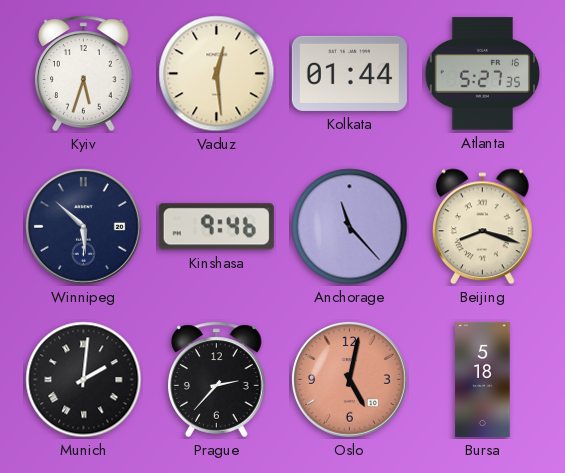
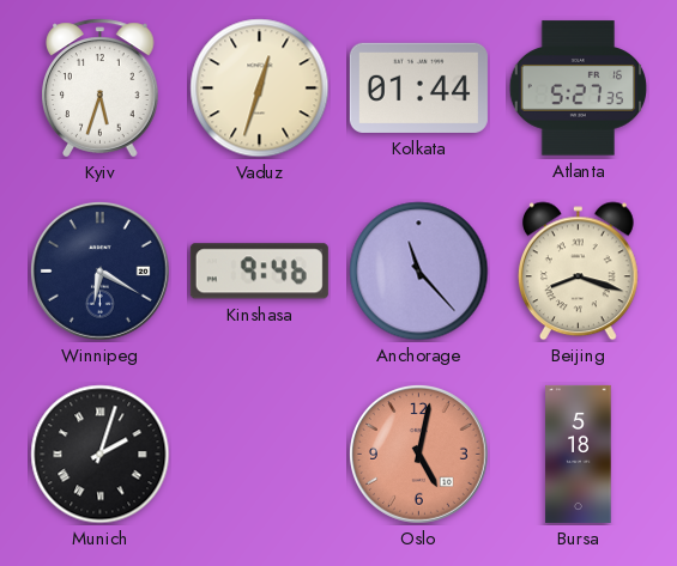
Vaduz: 12:29 -> 12:33
Winnipeg: 5:52 -> 6:20
Munich: 2:01 -> 2:03
Prague: 2:37 -> none
